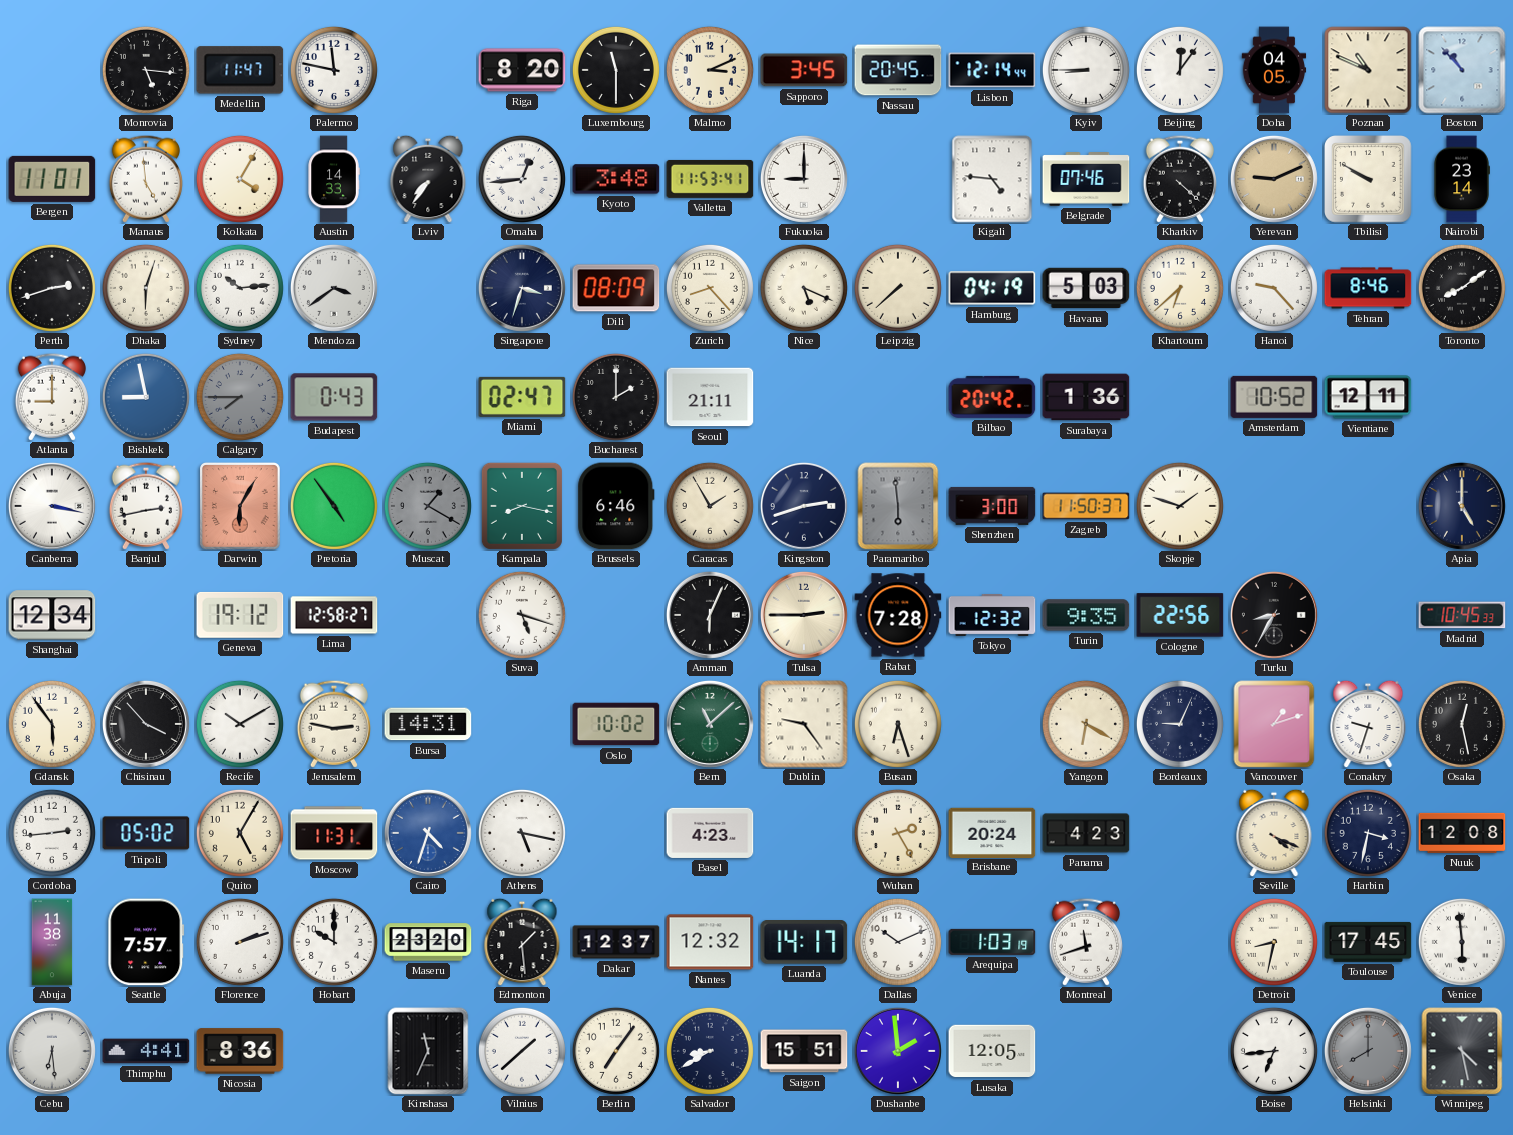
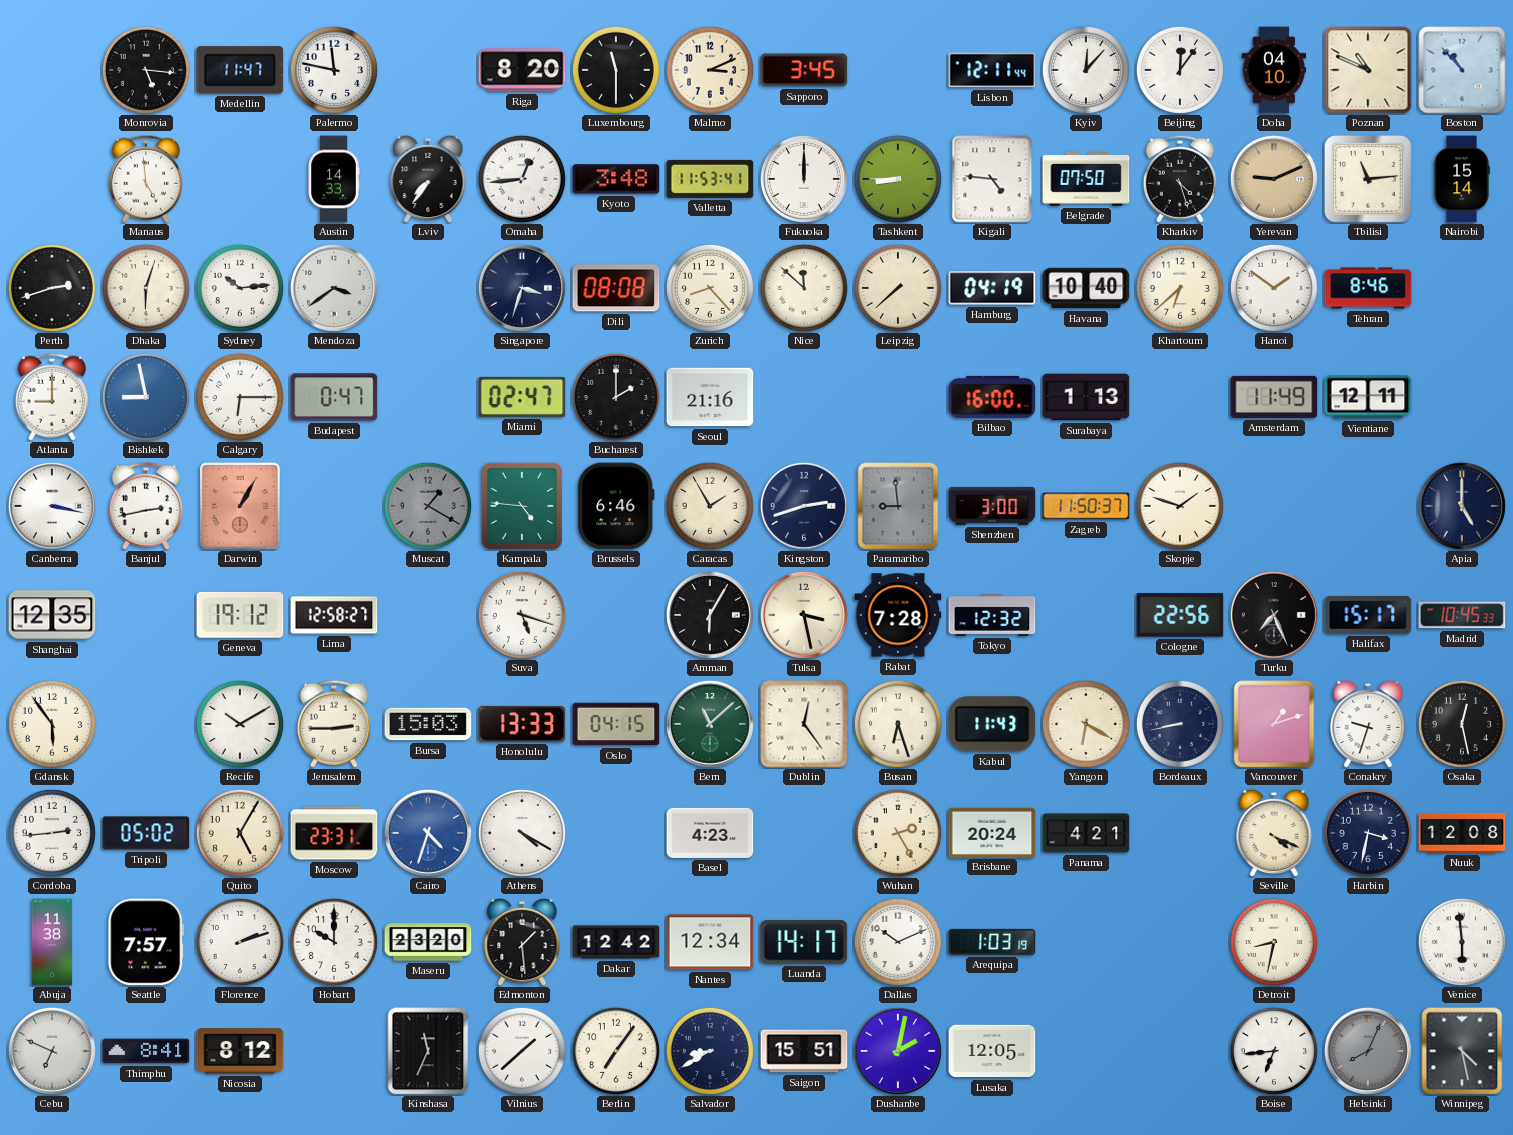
Nassau: 20:45 -> none
Lisbon: 12:14 -> 12:11
Kyiv: 8:45 -> 12:07
Doha: 04:05 -> 04:10
Bergen: 11:01 -> none
Kolkata: 4:05 -> none
Fukuoka: 9:00 -> 12:00
Tashkent: none -> 8:45
Belgrade: 07:46 -> 07:50
Kharkiv: 4:22 -> 4:27
Tbilisi: 9:50 -> 11:14
Nairobi: 23:14 -> 15:14
Dili: 08:09 -> 08:08
Nice: 5:19 -> 11:52
Havana: 5:03 -> 10:40
Hanoi: 9:23 -> 1:51
Toronto: 8:09 -> none
Calgary: 7:45 -> 6:15
Calgary dial: grey -> white
Budapest: 0:43 -> 0:47
Seoul: 21:11 -> 21:16
Bilbao: 20:42 -> 16:00
Surabaya: 1:36 -> 1:13
Amsterdam: 10:52 -> 11:49
Darwin: 6:05 -> 1:05
Pretoria: 4:54 -> none
Kampala: 8:17 -> 4:46
Paramaribo: 5:59 -> 8:59
Shanghai: 12:34 -> 12:35
Amman: 6:04 -> 6:05
Tulsa: 2:45 -> 3:28
Turin: 9:35 -> none
Turku: 8:35 -> 7:26
Halifax: none -> 15:17
Chisinau: 3:53 -> none
Jerusalem: 2:47 -> 2:45
Bursa: 14:31 -> 15:03
Honolulu: none -> 13:33
Oslo: 10:02 -> 04:15
Dublin: 9:24 -> 12:24
Kabul: none -> 11:43
Bordeaux: 9:04 -> 8:43
Moscow: 11:31 -> 23:31
Athens: 5:17 -> 4:20
Panama: 4:23 -> 4:21
Dakar: 12:37 -> 12:42
Nantes: 12:32 -> 12:34
Montreal: 11:42 -> none
Toulouse: 17:45 -> none
Cebu: 6:29 -> 6:49
Thimphu: 4:41 -> 8:41
Nicosia: 8:36 -> 8:12
Dushanbe: 1:59 -> 2:02
Helsinki: 8:00 -> 8:04
